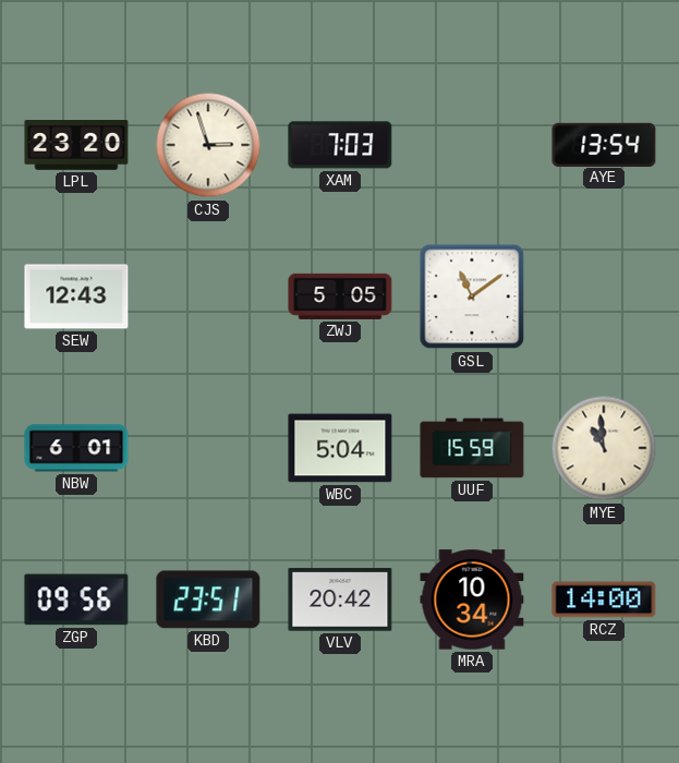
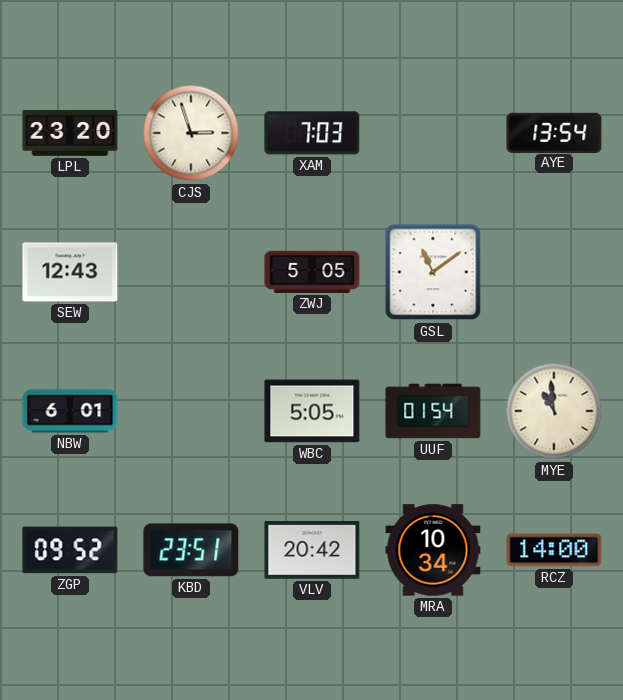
WBC: 5:04 -> 5:05
UUF: 15:59 -> 01:54
ZGP: 09:56 -> 09:52
